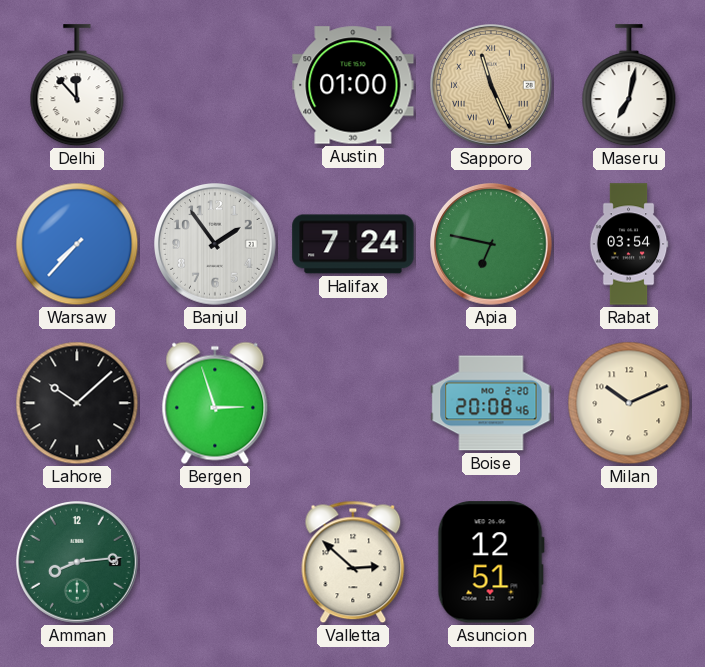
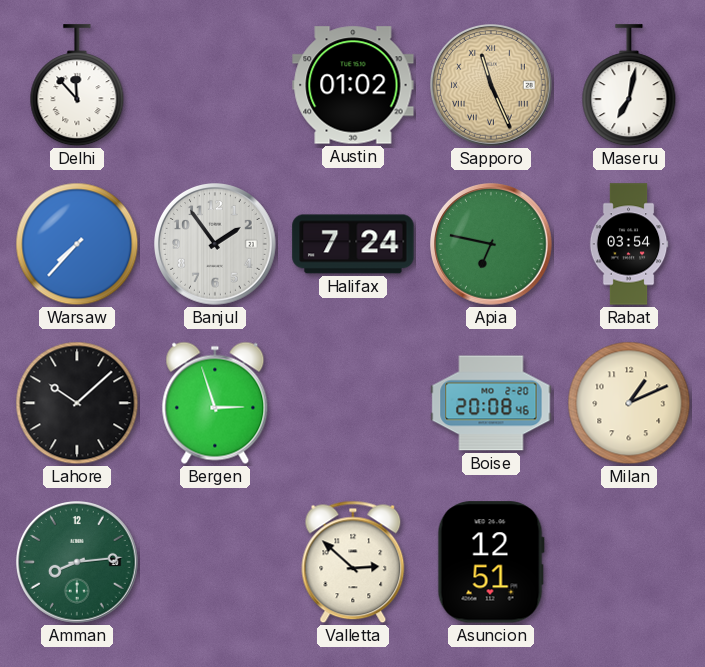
Austin: 01:00 -> 01:02
Milan: 10:11 -> 1:11
